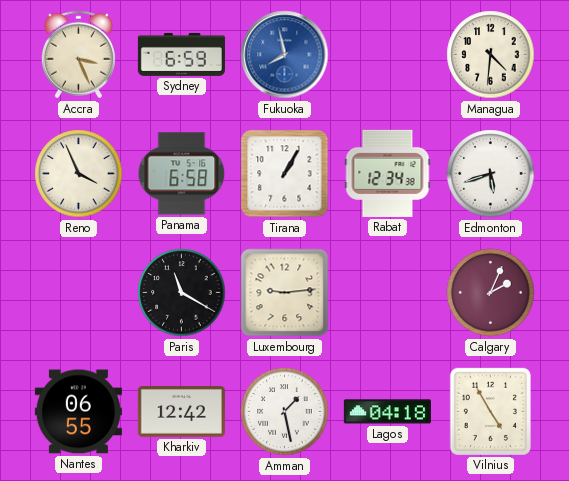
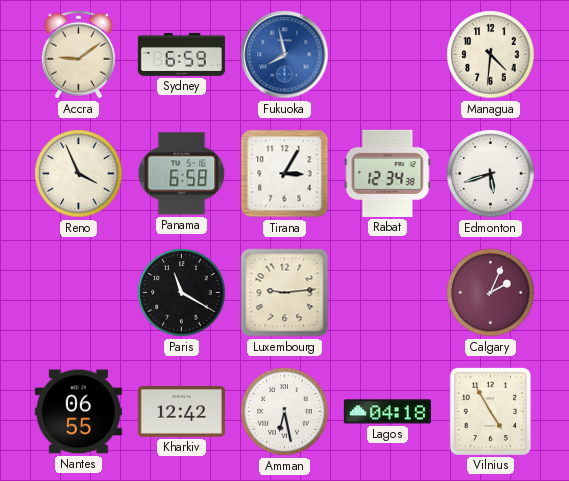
Accra: 3:26 -> 9:09
Tirana: 1:05 -> 3:05
Amman: 1:28 -> 6:28
